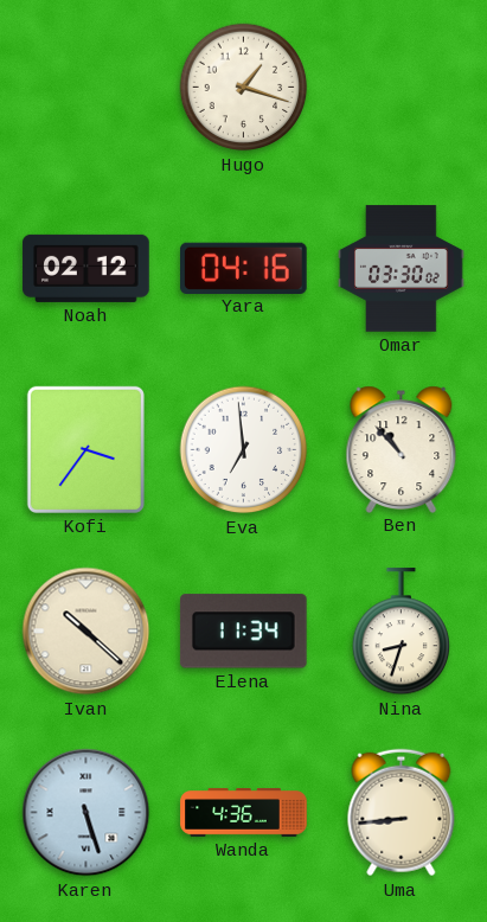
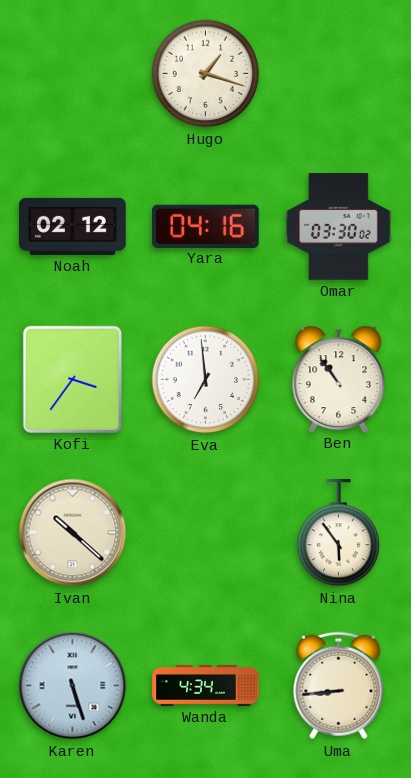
Ben: 10:53 -> 10:54
Elena: 11:34 -> none
Nina: 8:33 -> 5:54
Wanda: 4:36 -> 4:34
